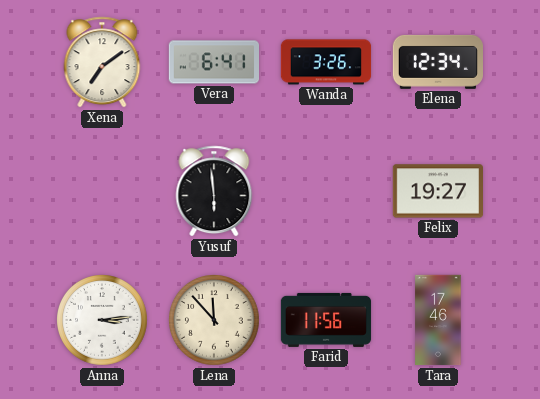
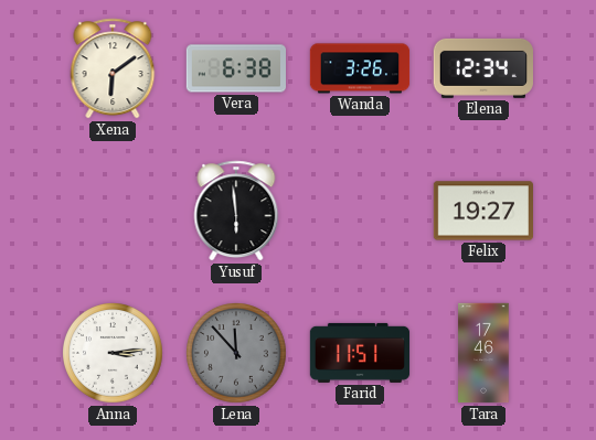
Xena: 7:09 -> 6:09
Vera: 6:41 -> 6:38
Lena dial: cream -> grey
Farid: 11:56 -> 11:51
